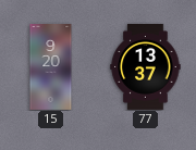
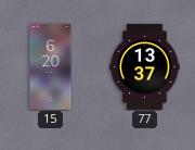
15: 9:20 -> 6:20
